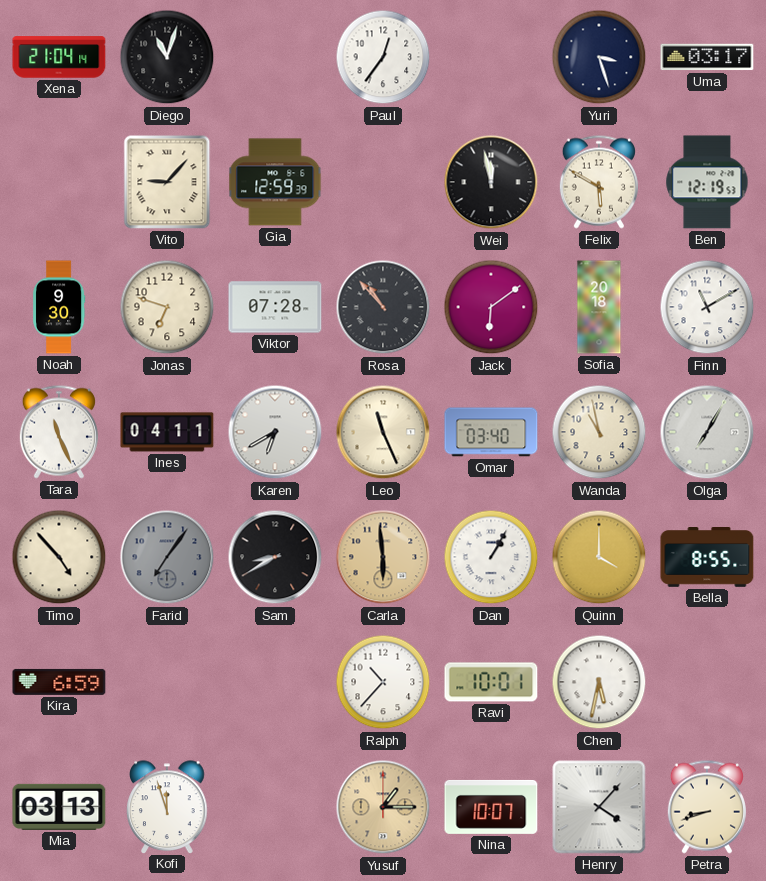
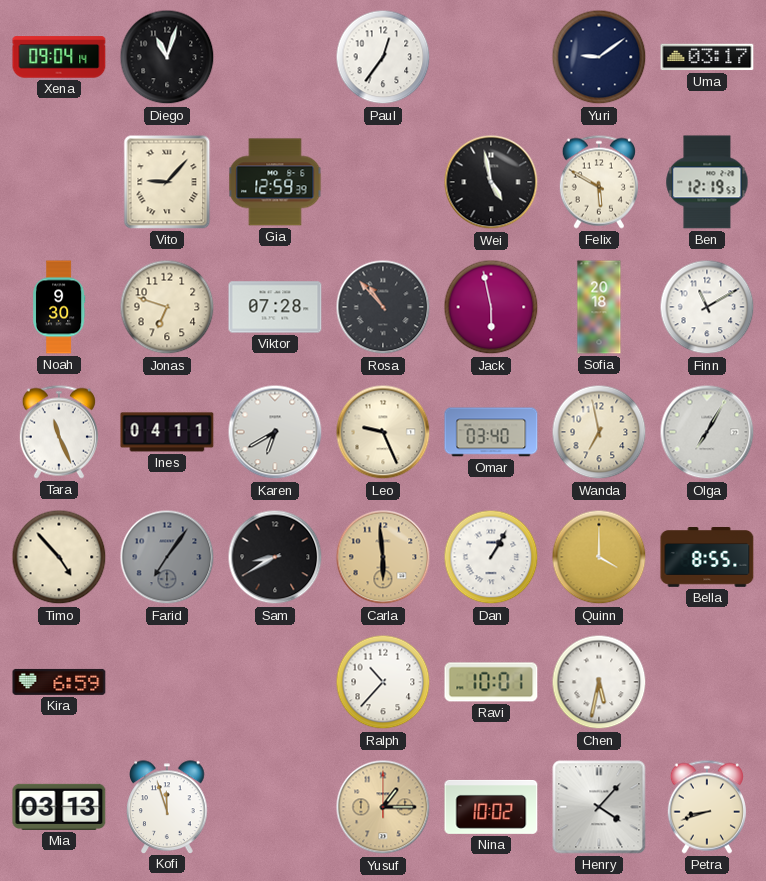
Xena: 21:04 -> 09:04
Yuri: 3:27 -> 9:09
Wei: 11:58 -> 4:58
Jack: 6:09 -> 5:58
Leo: 11:26 -> 9:26
Wanda: 10:58 -> 6:58
Nina: 10:07 -> 10:02
